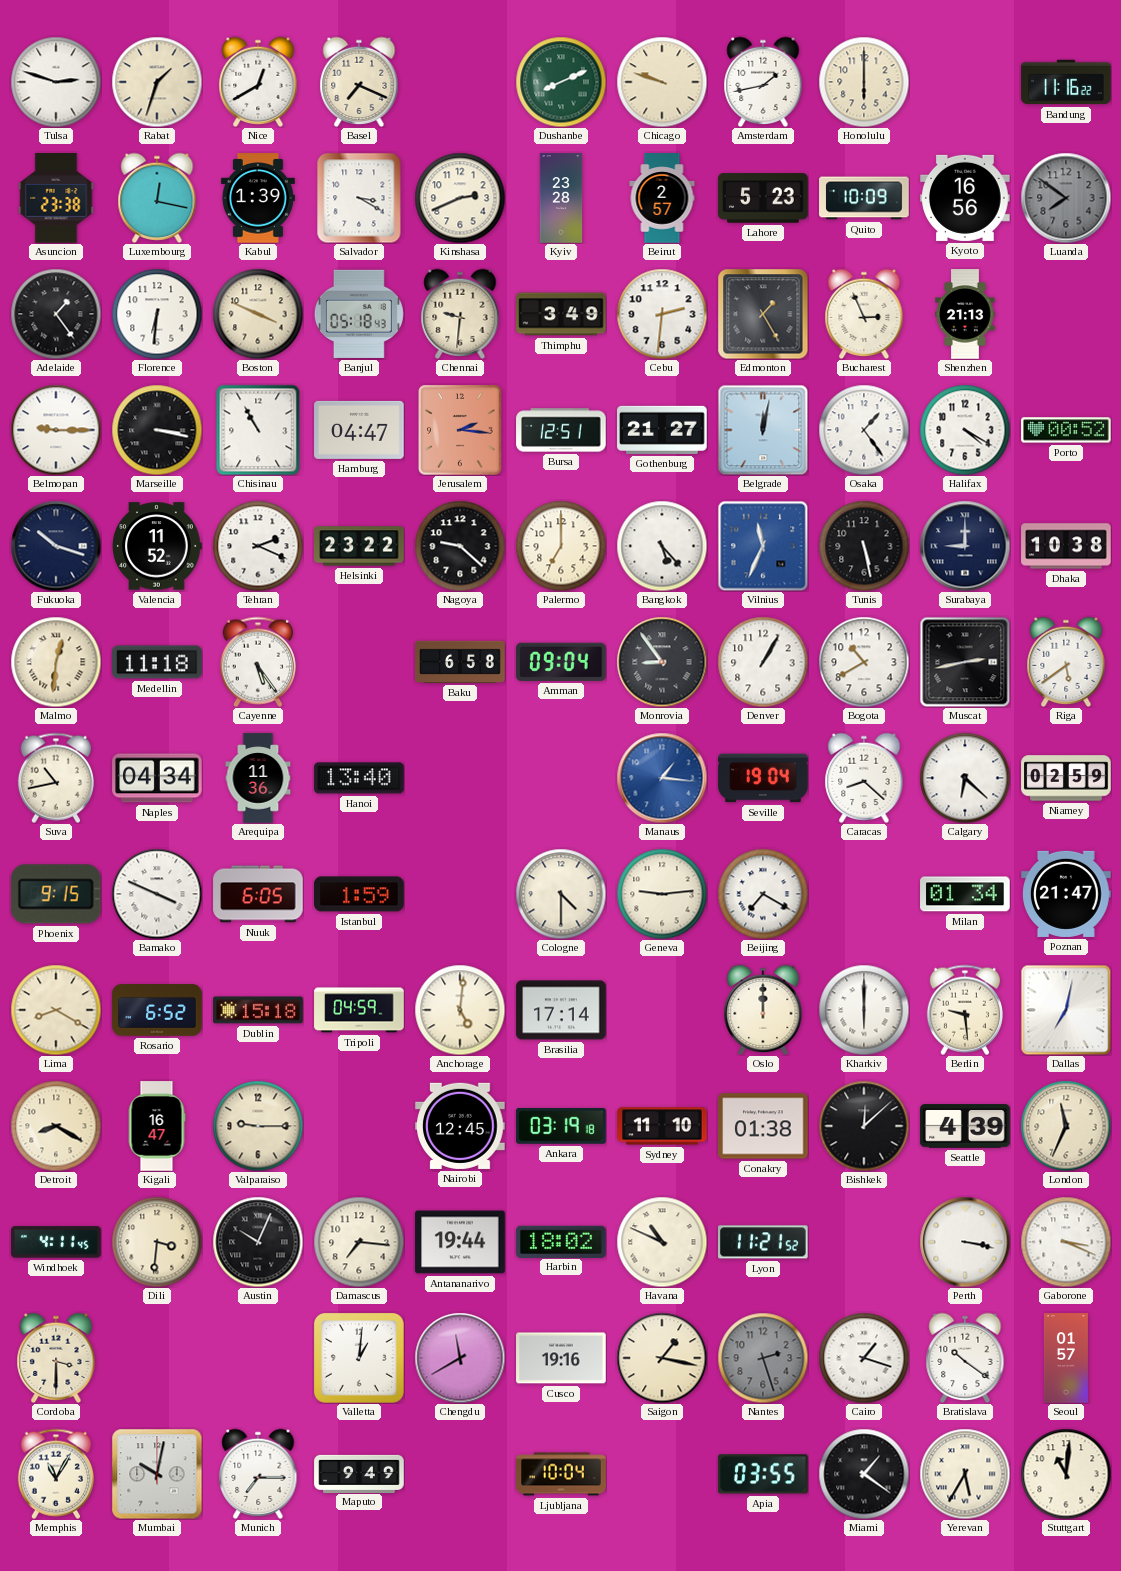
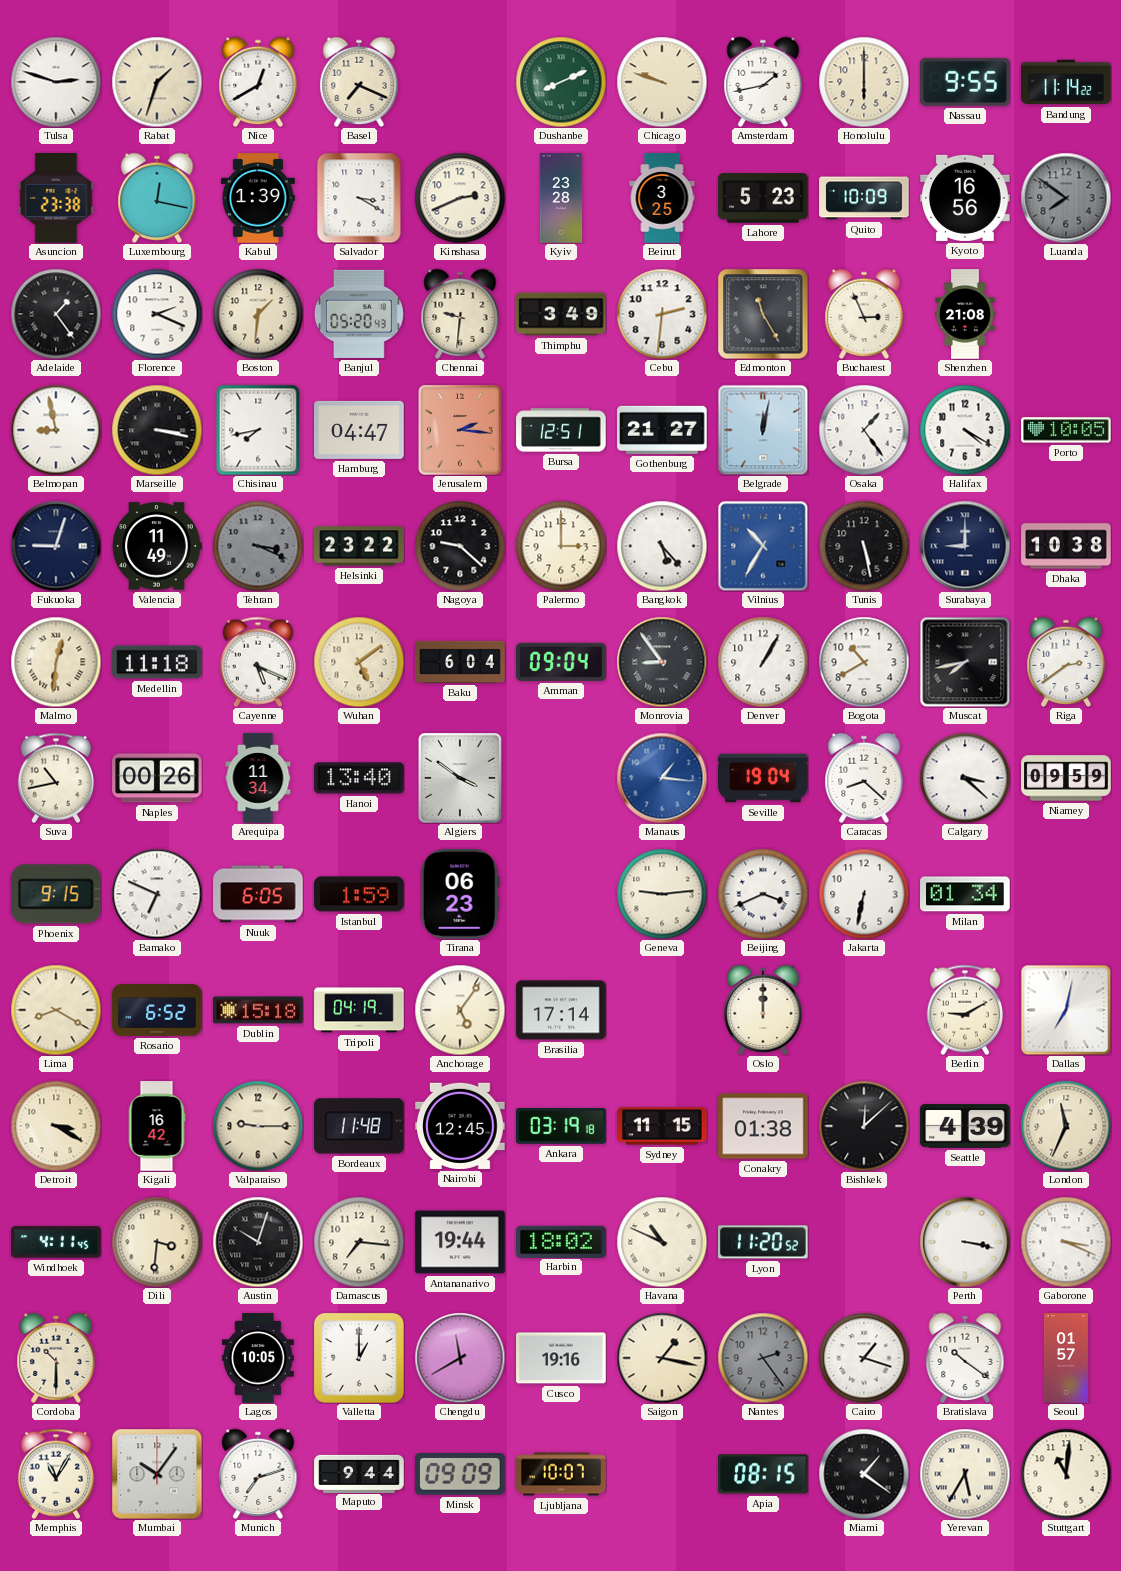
Nassau: none -> 9:55
Bandung: 11:16 -> 11:14
Beirut: 2:57 -> 3:25
Florence: 6:31 -> 2:19
Boston: 3:49 -> 1:31
Banjul: 05:18 -> 05:20
Edmonton: 1:25 -> 11:25
Shenzhen: 21:13 -> 21:08
Belmopan: 9:15 -> 8:58
Chisinau: 10:55 -> 7:43
Porto: 00:52 -> 10:05
Fukuoka: 10:18 -> 9:03
Valencia: 11:52 -> 11:49
Tehran: 2:19 -> 3:19
Tehran dial: white -> grey
Palermo: 7:00 -> 3:00
Vilnius: 11:34 -> 10:35
Cayenne: 5:24 -> 5:19
Wuhan: none -> 5:09
Baku: 6:58 -> 6:04
Muscat: 2:43 -> 7:43
Riga: 5:39 -> 2:39
Naples: 04:34 -> 00:26
Arequipa: 11:36 -> 11:34
Algiers: none -> 3:51
Calgary: 6:22 -> 3:22
Niamey: 02:59 -> 09:59
Bamako: 3:49 -> 6:49
Tirana: none -> 06:23
Cologne: 4:30 -> none
Beijing: 7:20 -> 3:41
Jakarta: none -> 6:32
Poznan: 21:47 -> none
Tripoli: 04:59 -> 04:19
Anchorage: 5:01 -> 5:06
Kharkiv: 6:00 -> none
Berlin: 9:29 -> 9:10
Detroit: 8:20 -> 3:20
Kigali: 16:47 -> 16:42
Bordeaux: none -> 11:48
Sydney: 11:10 -> 11:15
Austin: 10:04 -> 10:03
Lyon: 11:21 -> 11:20
Cordoba: 3:30 -> 10:30
Lagos: none -> 10:05
Valletta: 1:01 -> 1:00
Nantes: 2:27 -> 2:24
Mumbai: 10:02 -> 10:06
Munich: 7:15 -> 7:12
Maputo: 9:49 -> 9:44
Minsk: none -> 09:09
Ljubljana: 10:04 -> 10:07
Apia: 03:55 -> 08:15
